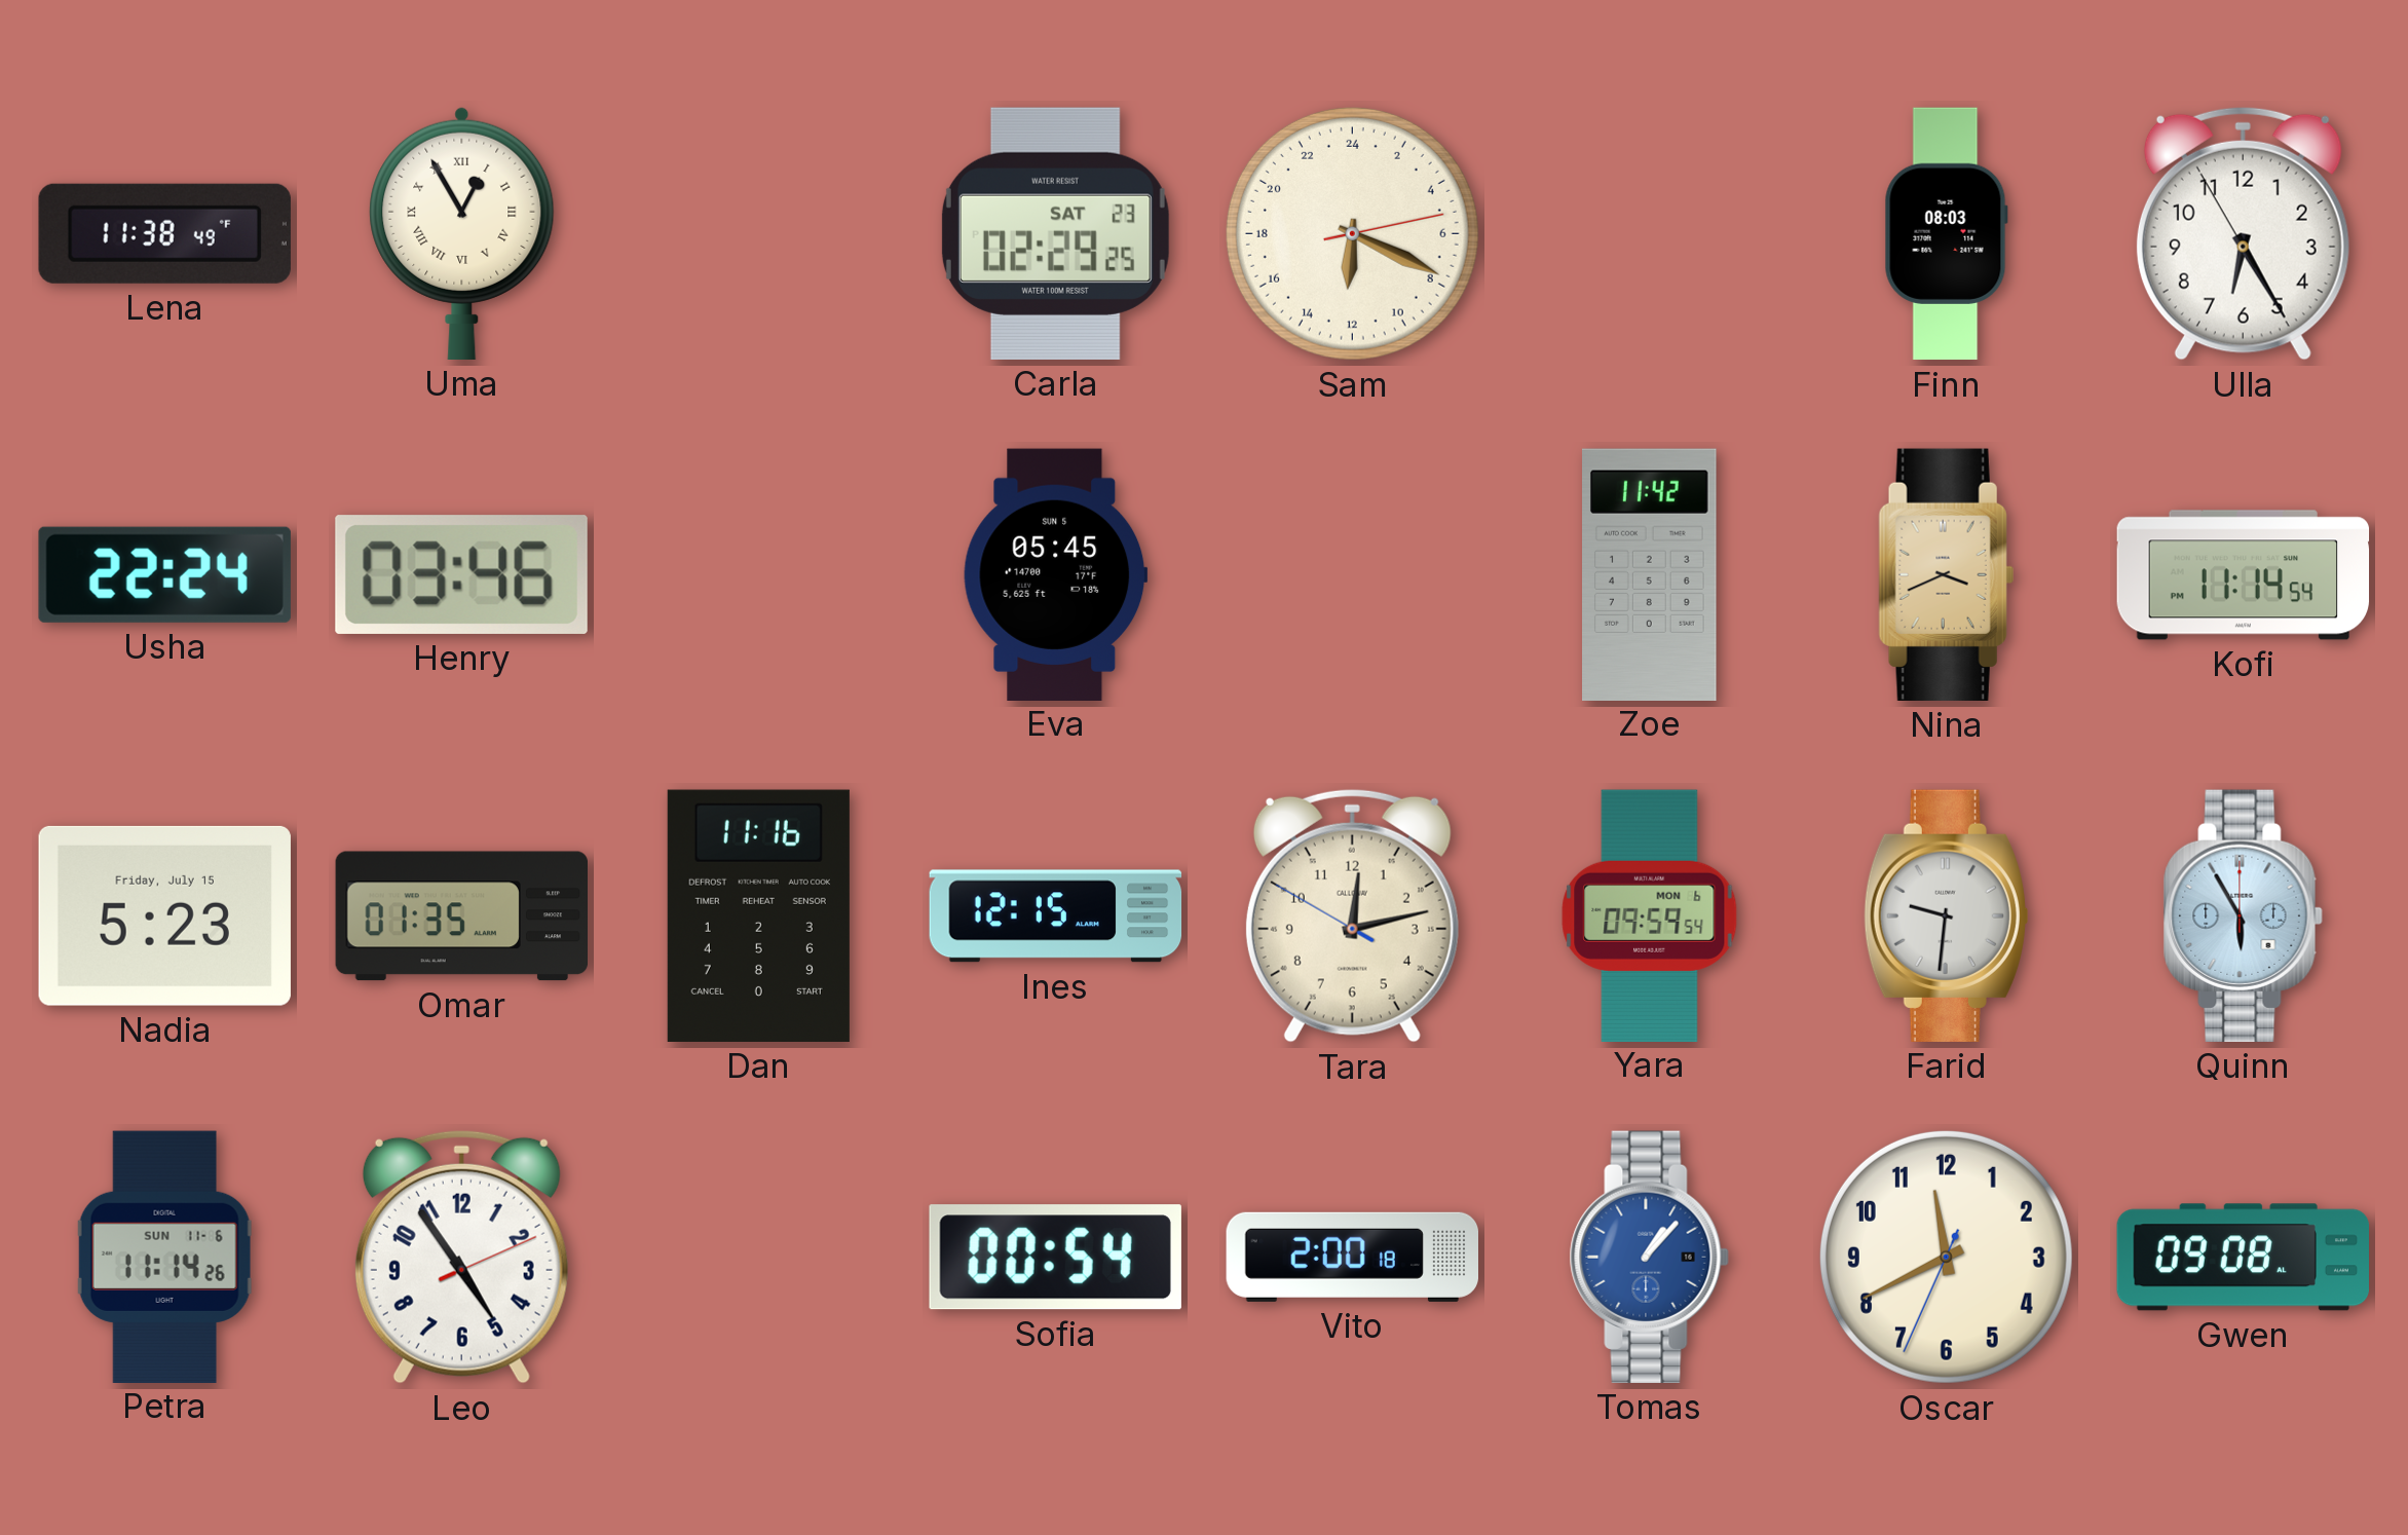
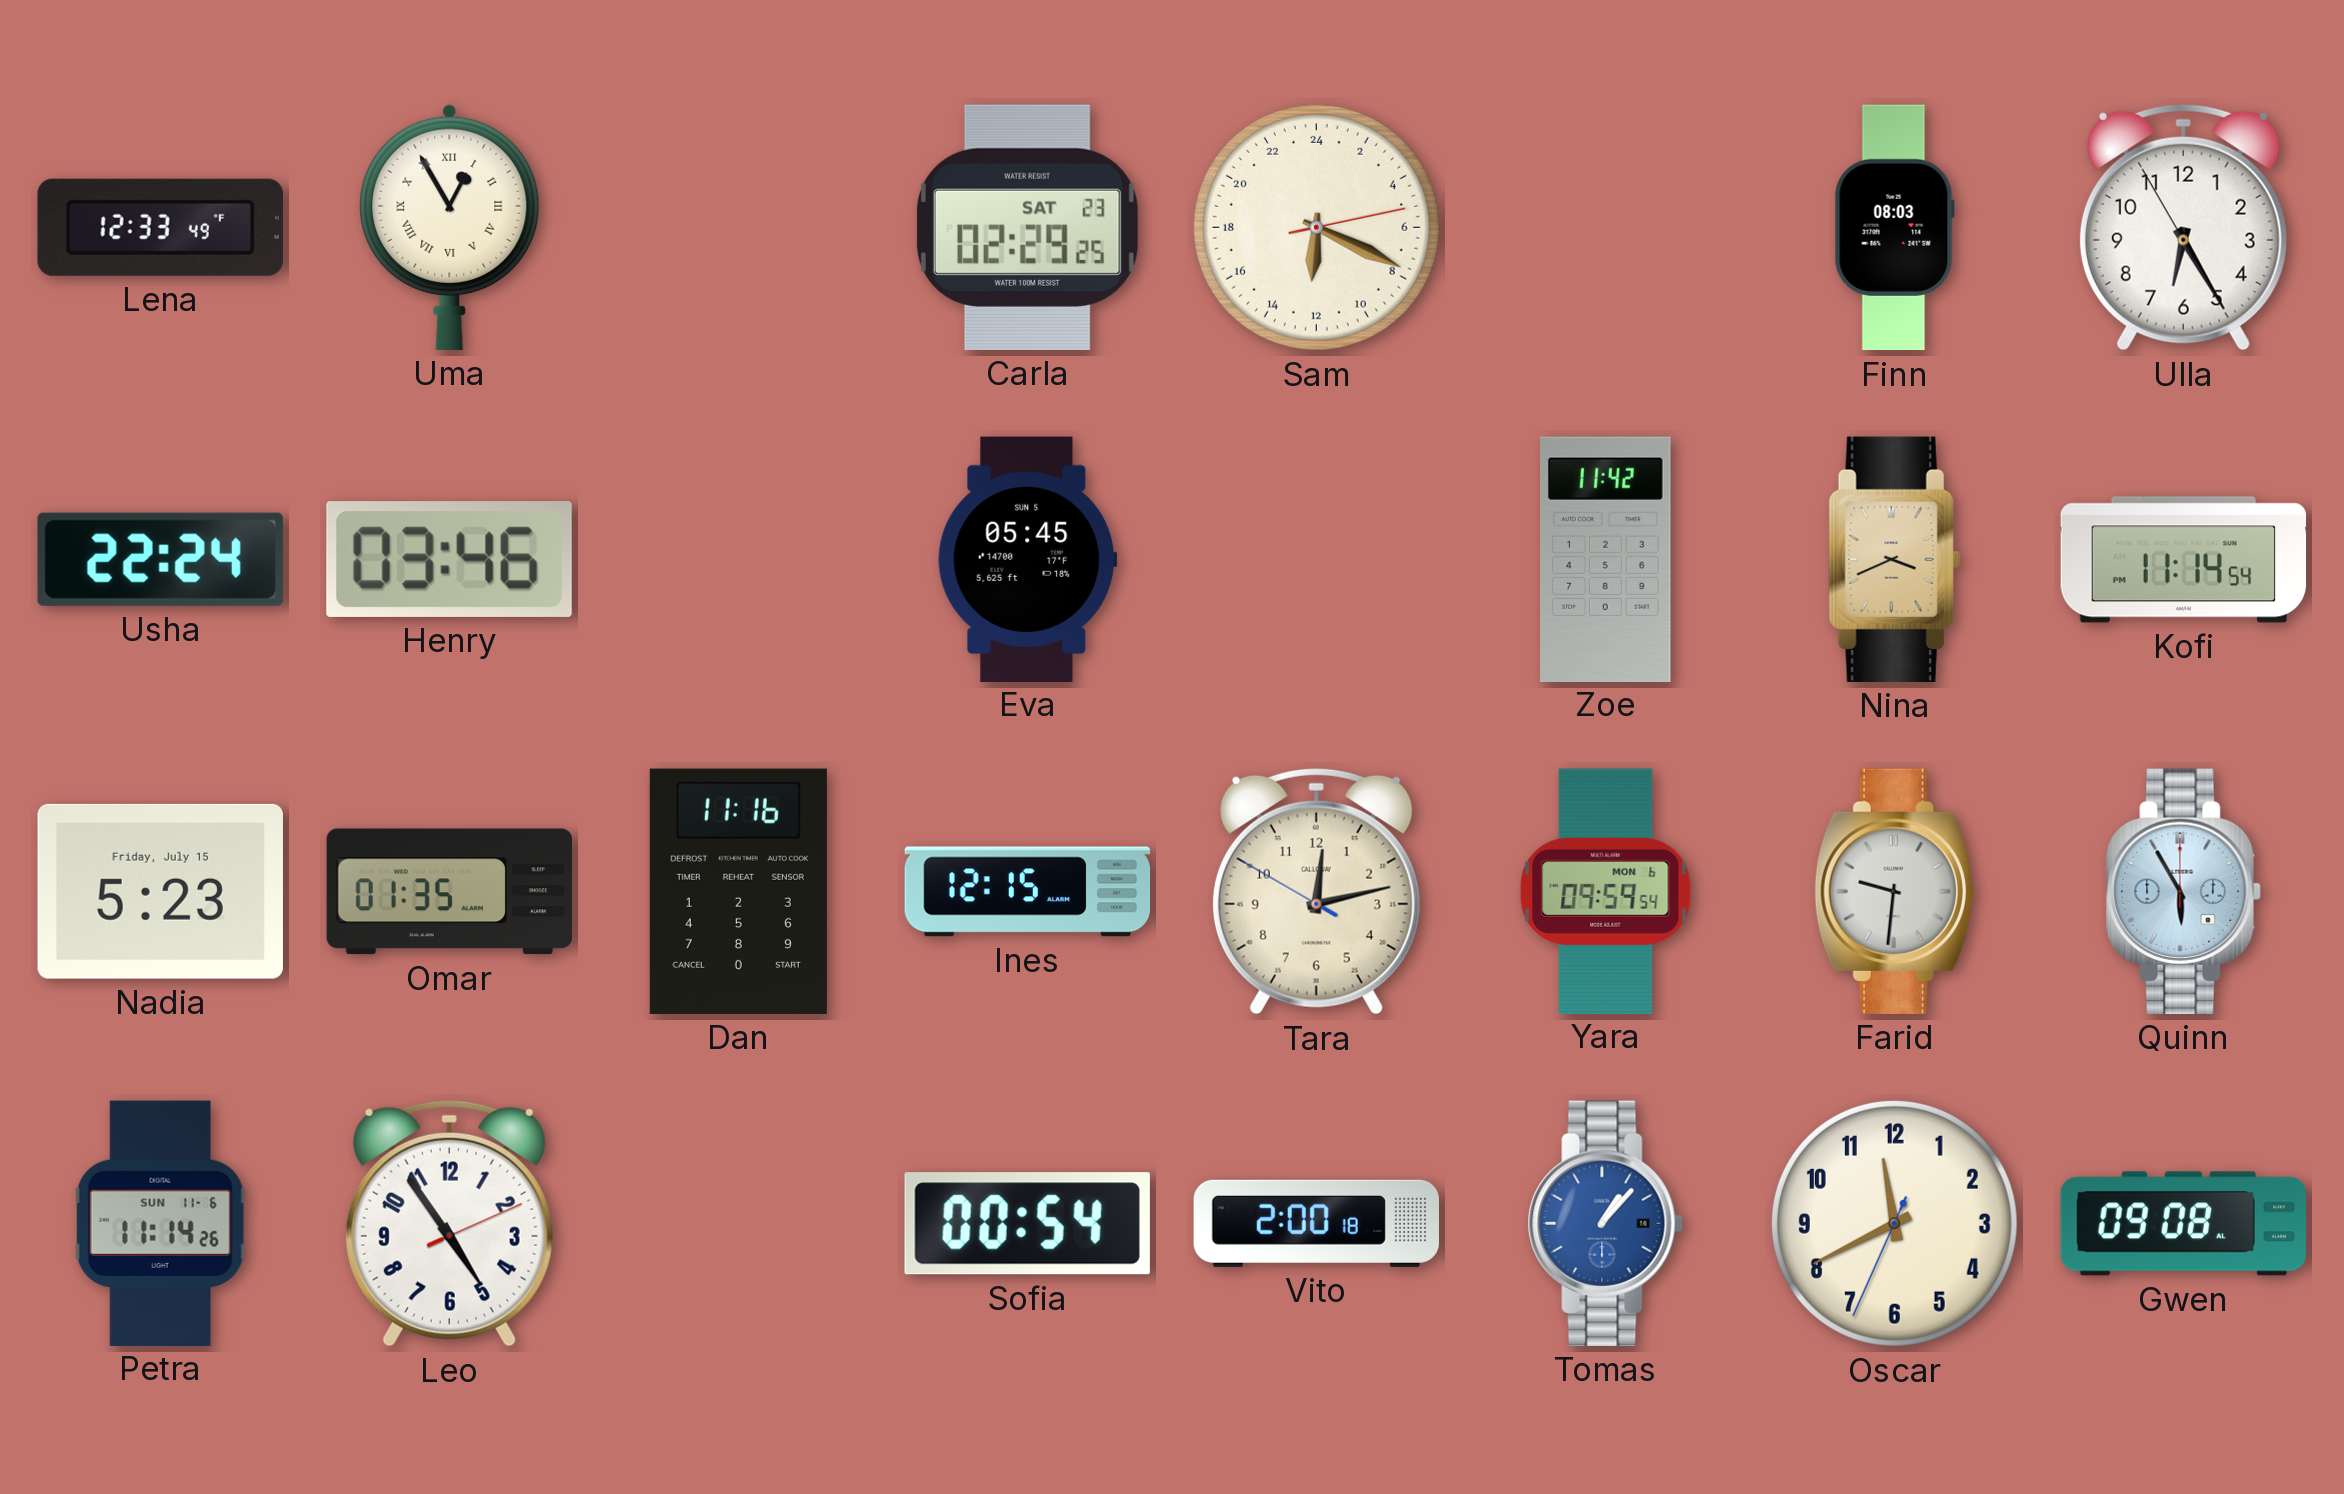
Lena: 11:38 -> 12:33
